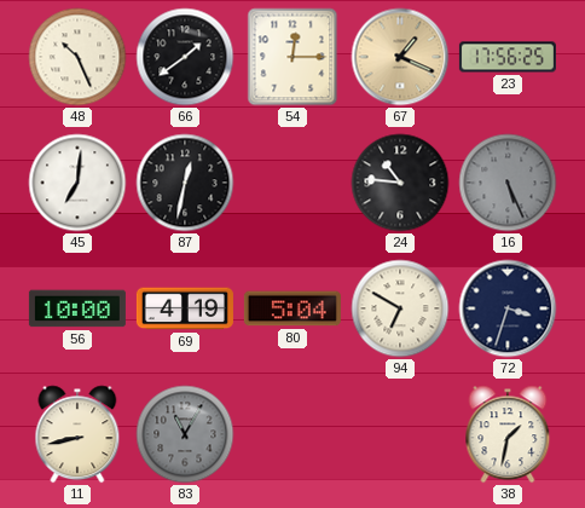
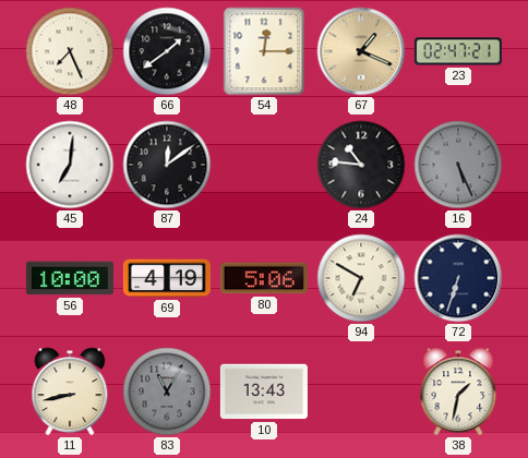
48: 10:26 -> 7:26
23: 17:56 -> 02:47
87: 12:32 -> 12:09
80: 5:04 -> 5:06
72: 3:33 -> 6:33
10: none -> 13:43
